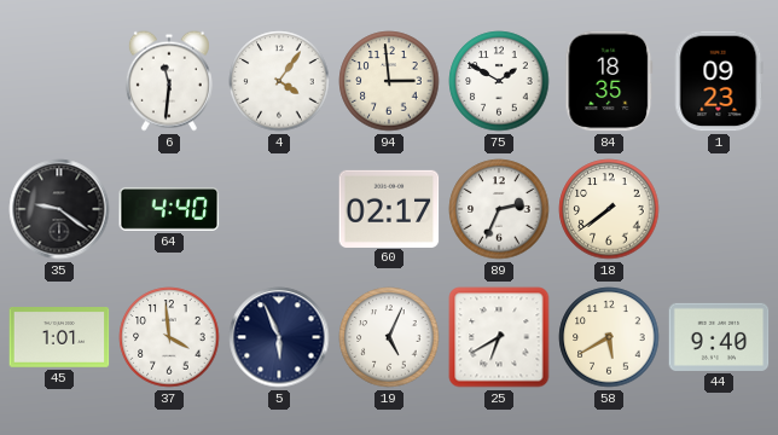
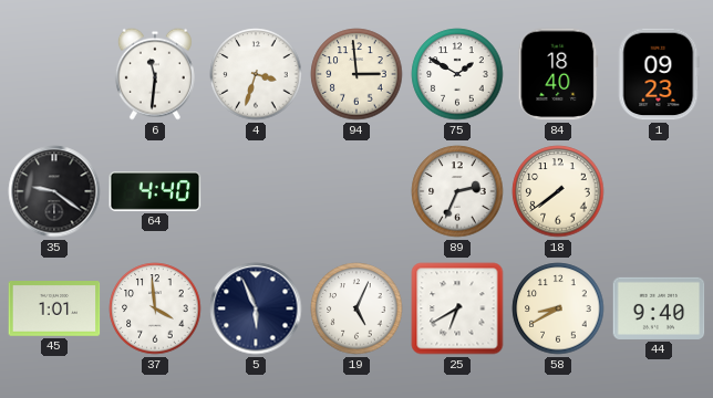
4: 4:06 -> 3:33
84: 18:35 -> 18:40
60: 02:17 -> none
58: 5:40 -> 8:40
